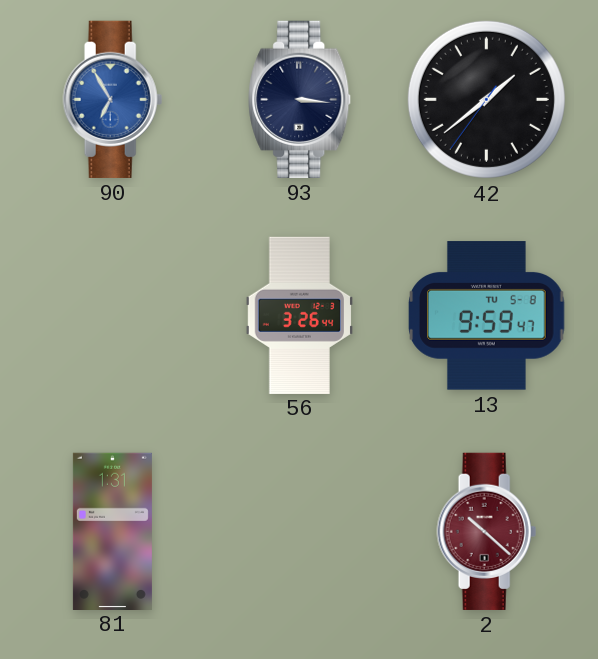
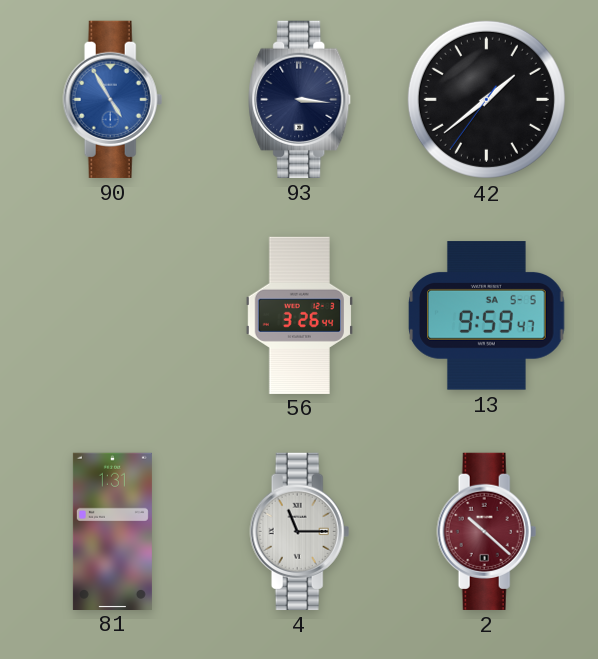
90: 6:55 -> 4:55
13 date: TU 5-8 -> SA 5-5
4: none -> 11:15
